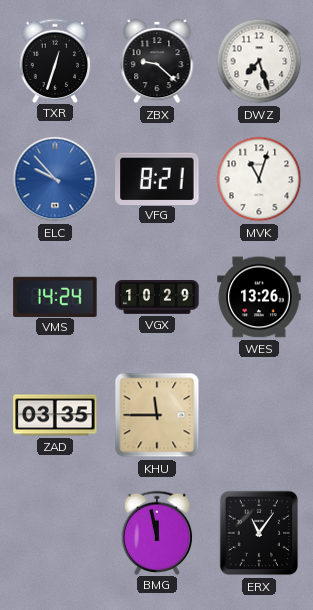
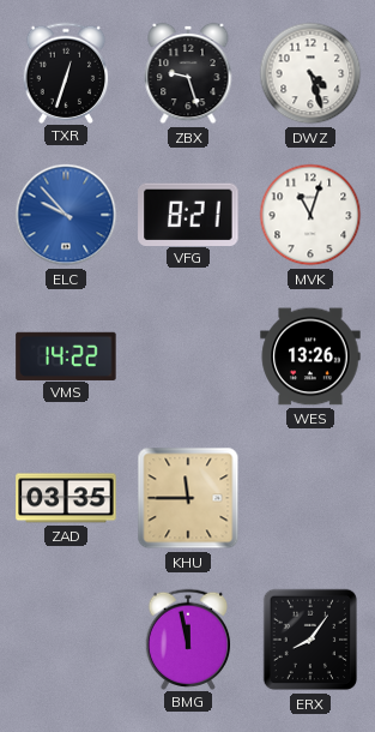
ZBX: 9:22 -> 9:27
DWZ: 7:27 -> 4:27
VMS: 14:24 -> 14:22
VGX: 10:29 -> none
ERX: 11:06 -> 8:06
